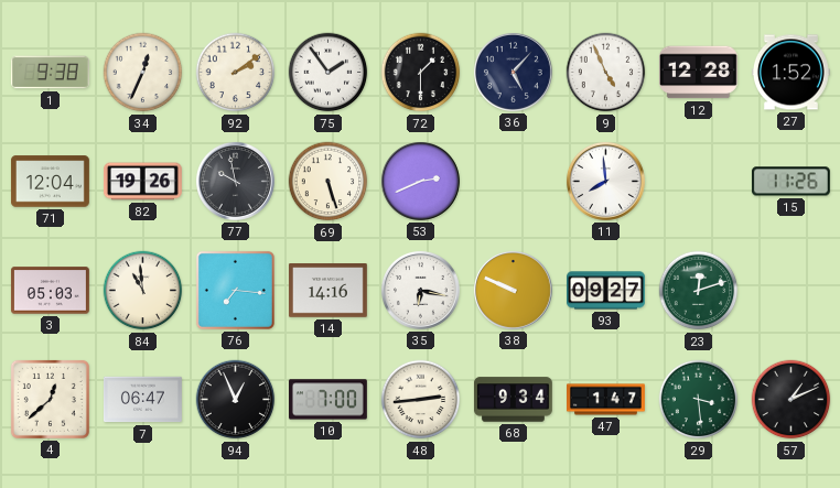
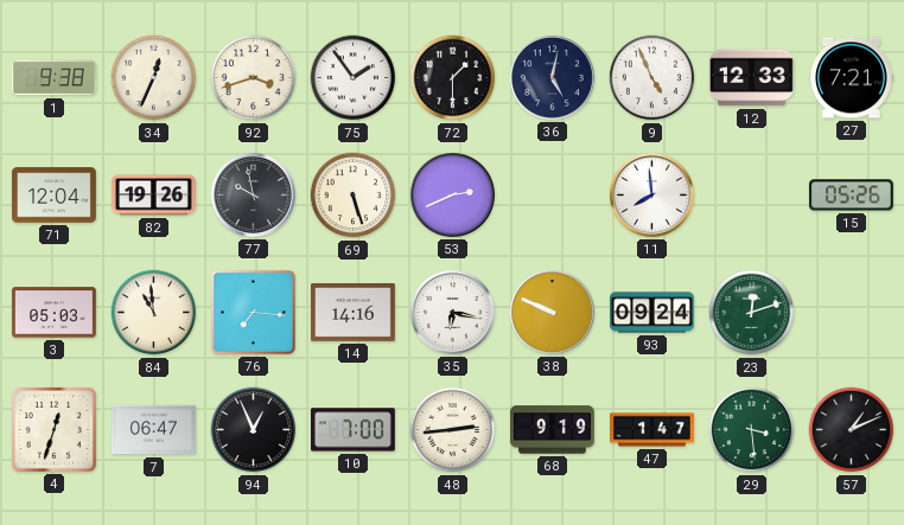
92: 2:09 -> 3:42
36: 5:07 -> 5:02
12: 12:28 -> 12:33
27: 1:52 -> 7:21
15: 11:26 -> 05:26
93: 09:27 -> 09:24
4: 12:38 -> 12:33
68: 9:34 -> 9:19
